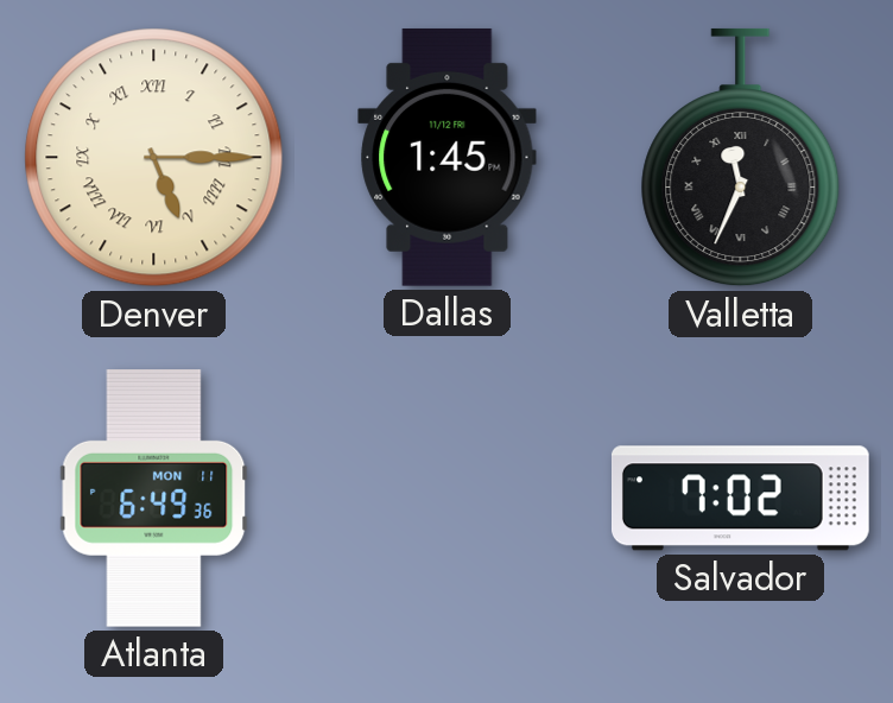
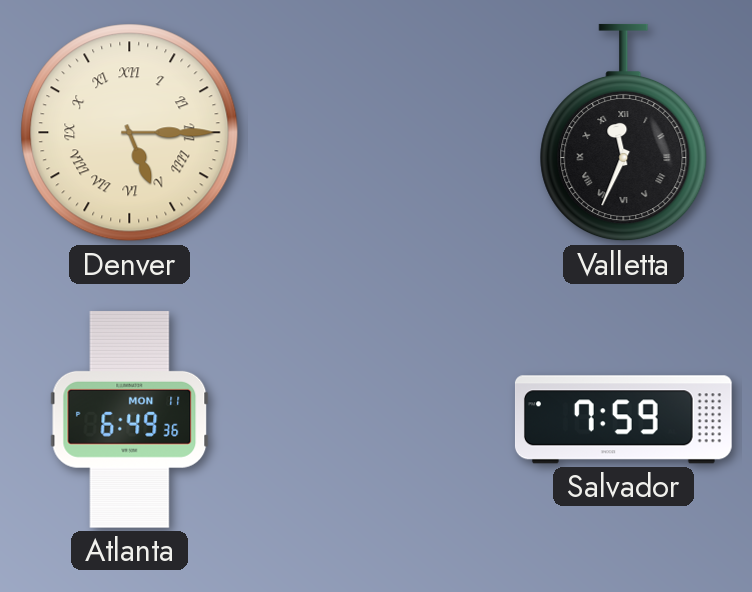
Dallas: 1:45 -> none
Salvador: 7:02 -> 7:59
